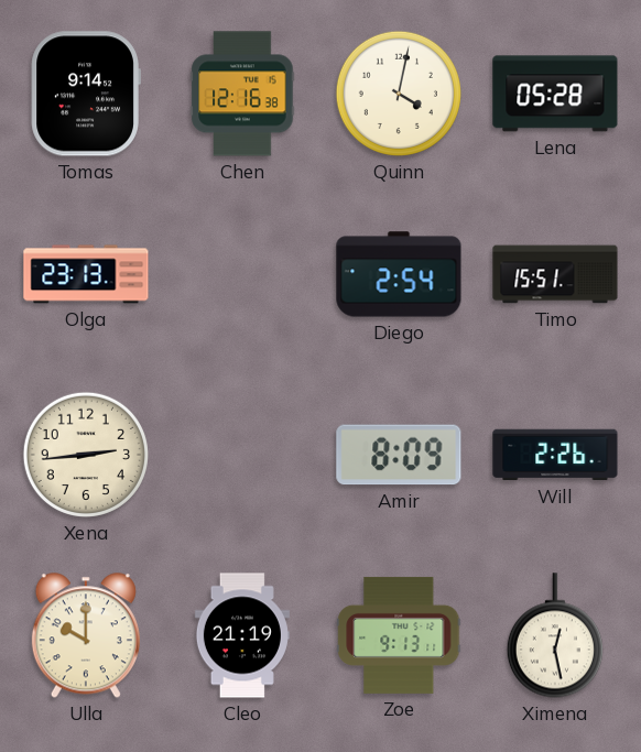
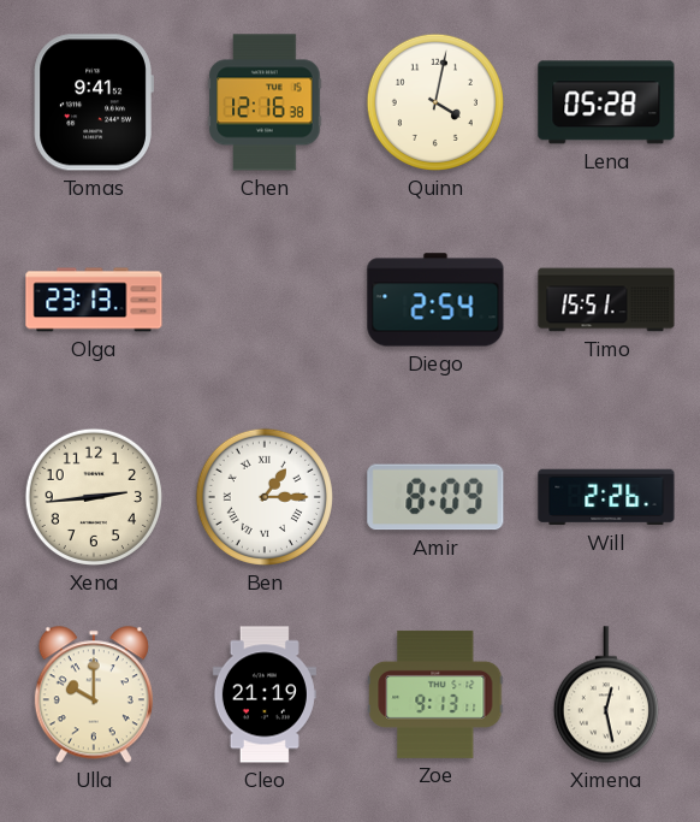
Tomas: 9:14 -> 9:41
Ben: none -> 1:15
